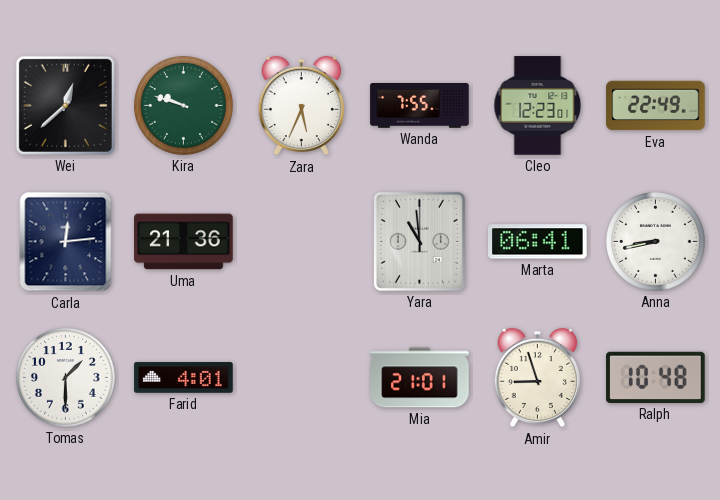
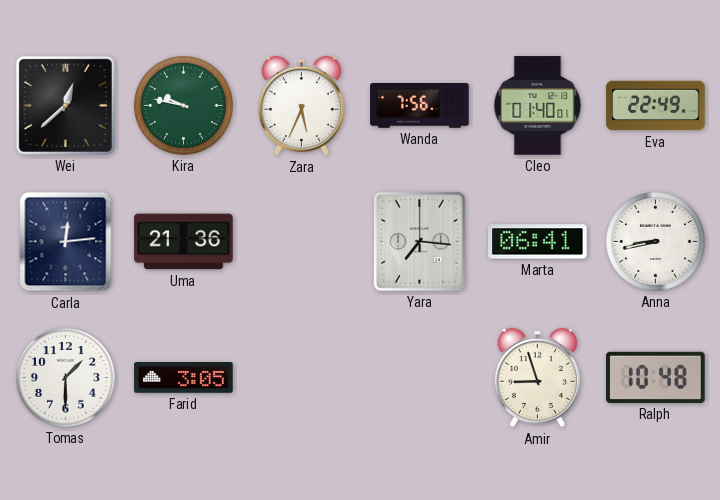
Kira: 9:48 -> 9:47
Wanda: 7:55 -> 7:56
Cleo: 12:23 -> 01:40
Yara: 10:59 -> 7:16
Farid: 4:01 -> 3:05
Mia: 21:01 -> none
